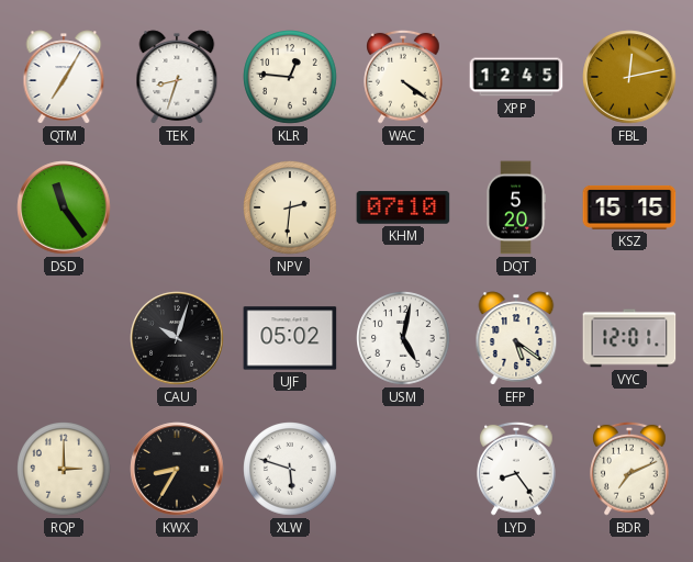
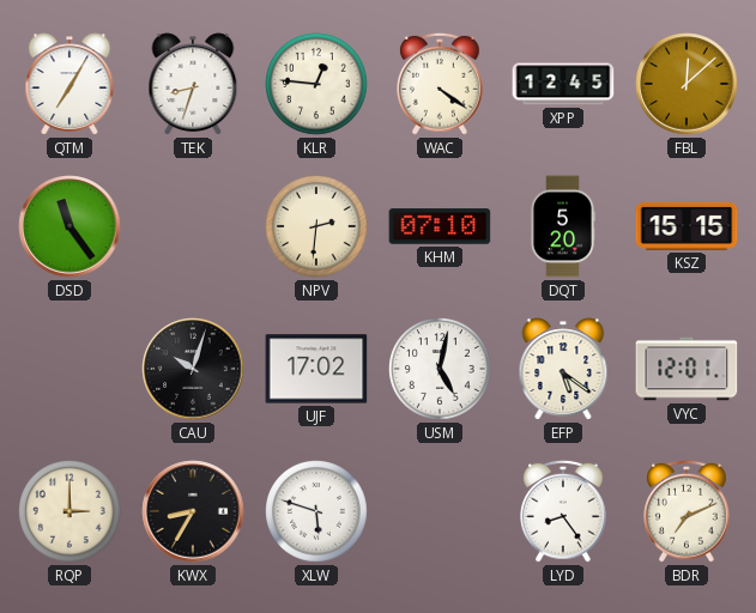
FBL: 12:13 -> 12:08
UJF: 05:02 -> 17:02
